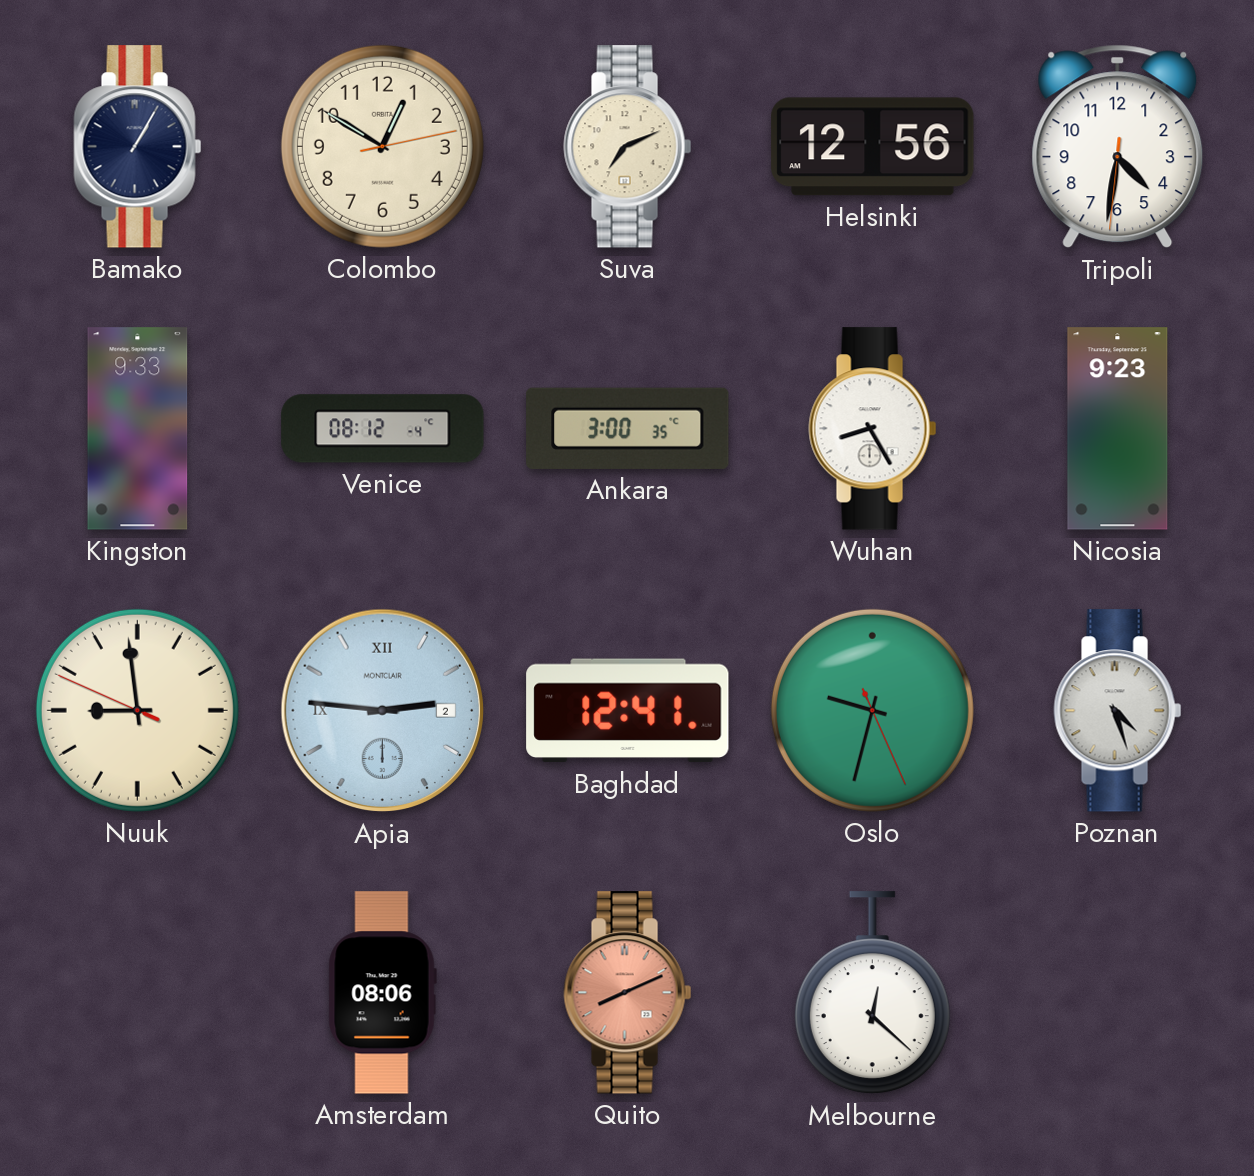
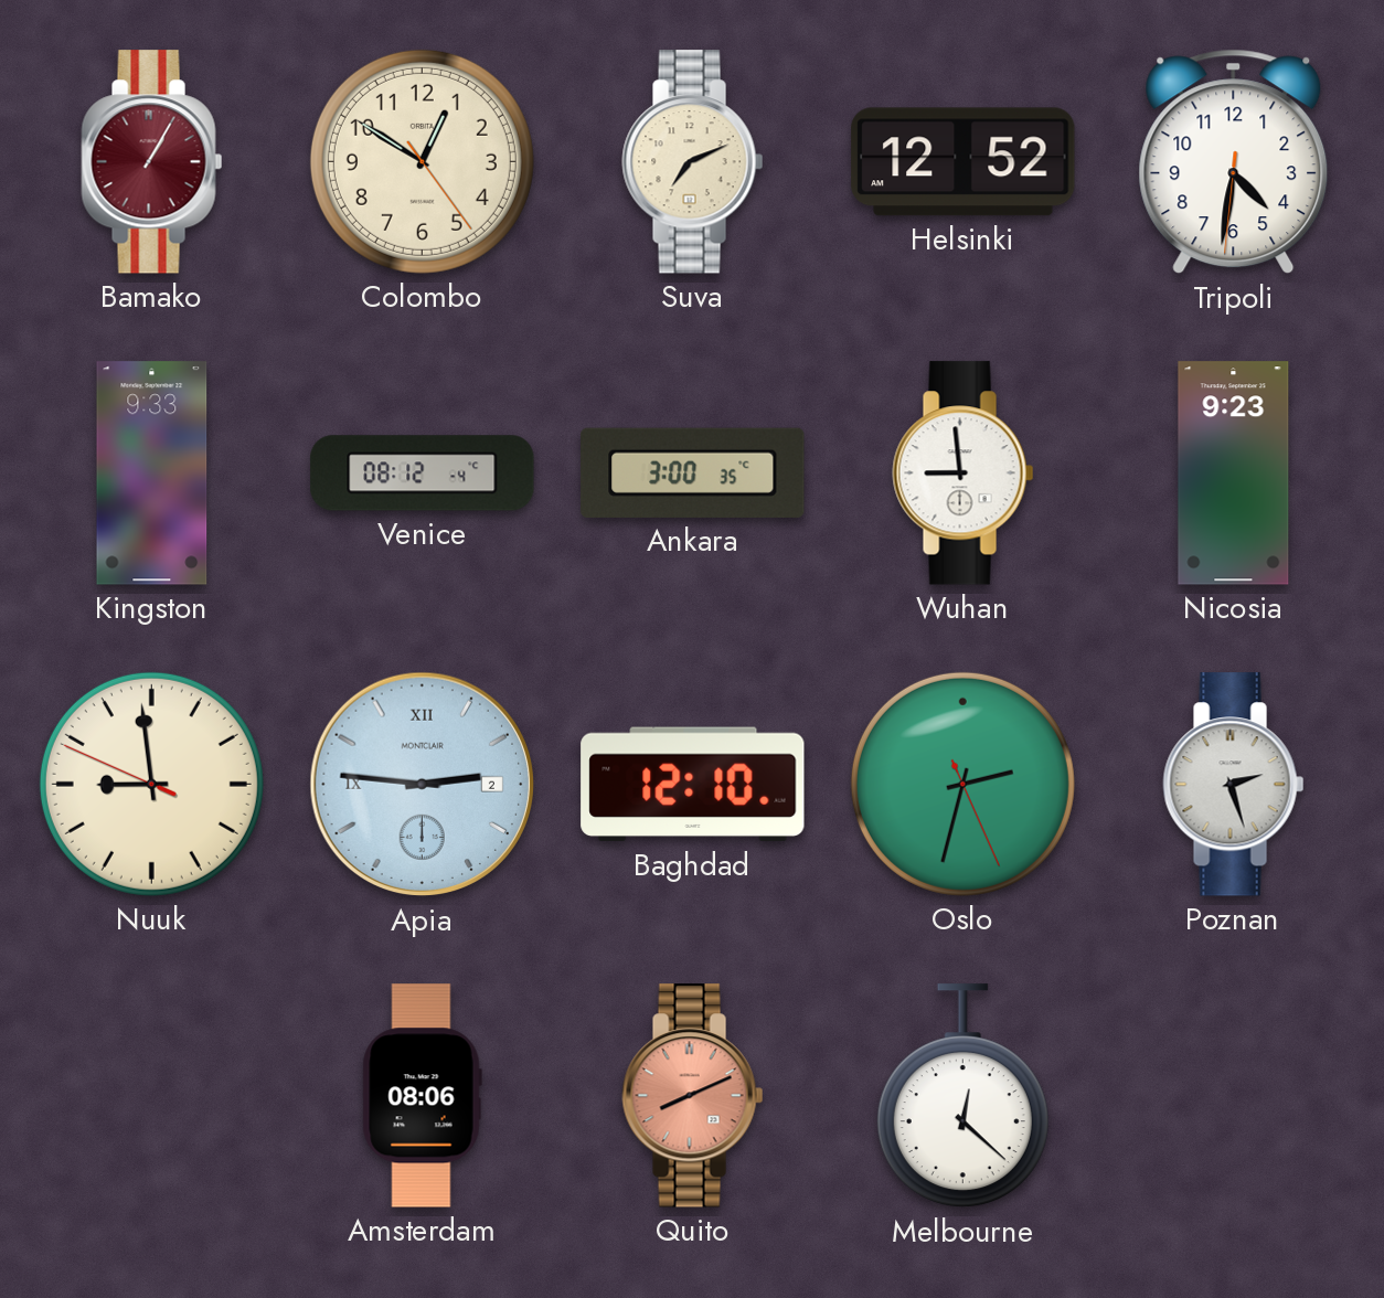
Bamako dial: navy -> burgundy
Colombo: 12:50:13 -> 12:50:24
Helsinki: 12:56 -> 12:52
Wuhan: 8:25 -> 8:59
Baghdad: 12:41 -> 12:10
Oslo: 9:32 -> 2:32
Poznan: 4:27 -> 2:27
